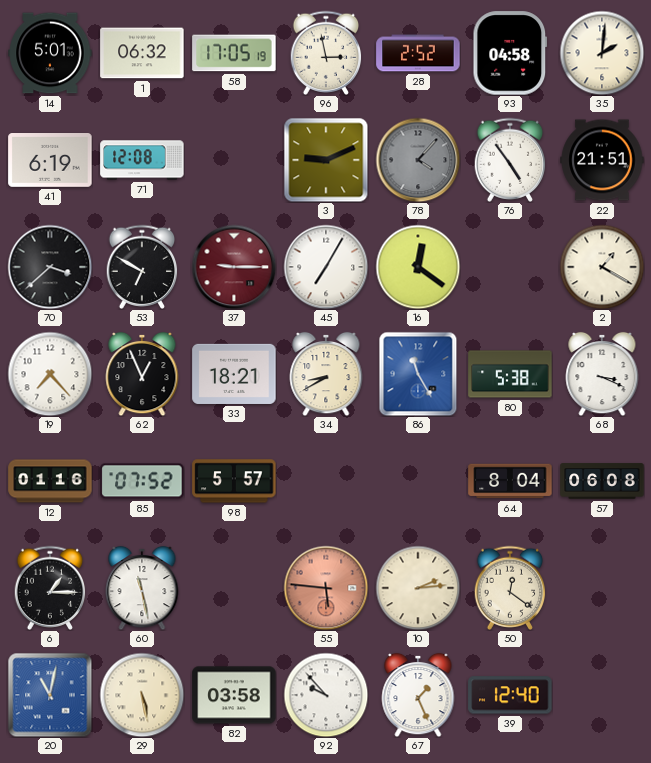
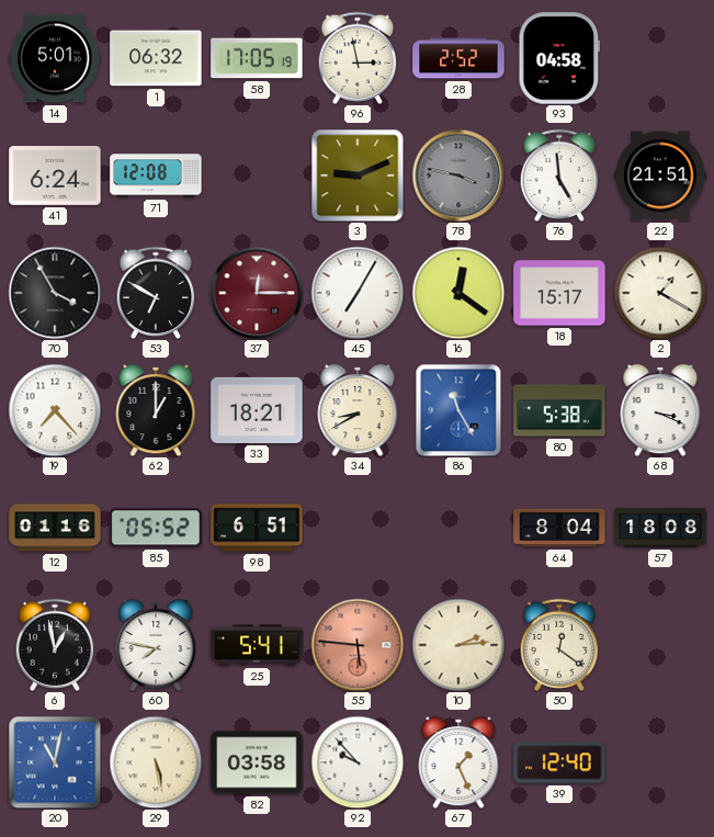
35: 2:01 -> none
41: 6:19 -> 6:24
78: 4:07 -> 3:47
76: 4:54 -> 4:59
70: 3:38 -> 3:55
37: 9:15 -> 12:15
18: none -> 15:17
62: 12:56 -> 1:00
85: 07:52 -> 05:52
98: 5:57 -> 6:51
57: 06:08 -> 18:08
6: 1:15 -> 12:58
60: 11:28 -> 7:47
25: none -> 5:41
